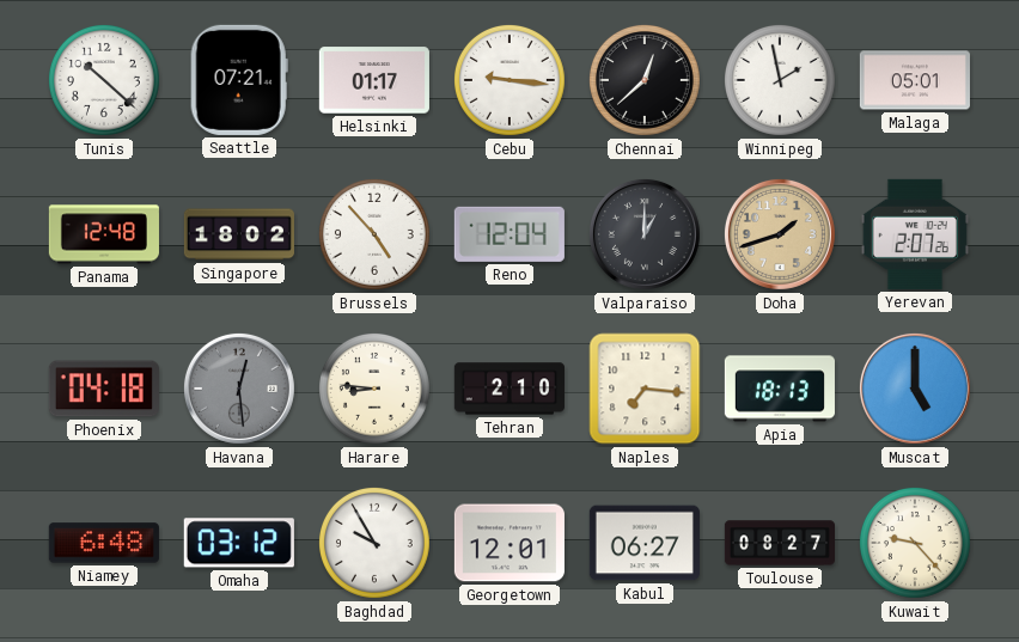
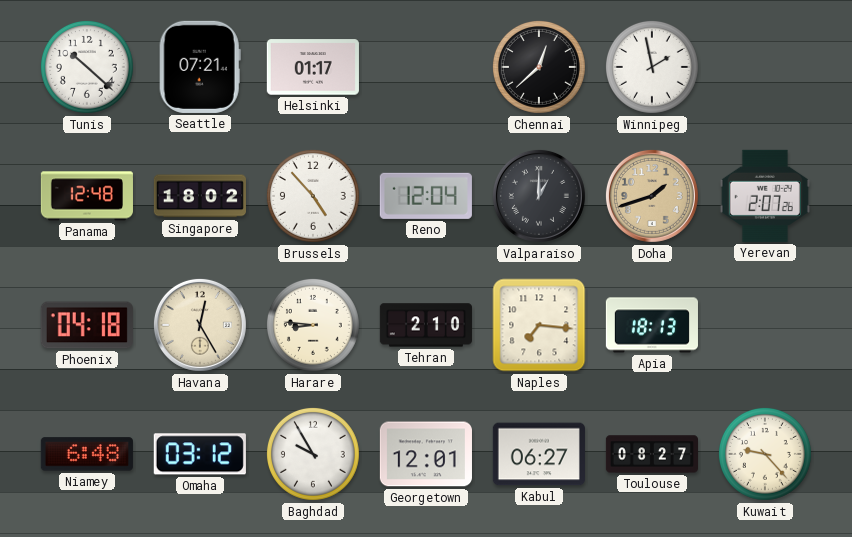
Cebu: 9:16 -> none
Malaga: 05:01 -> none
Havana: 12:29 -> 12:25
Havana dial: grey -> cream
Muscat: 5:00 -> none
